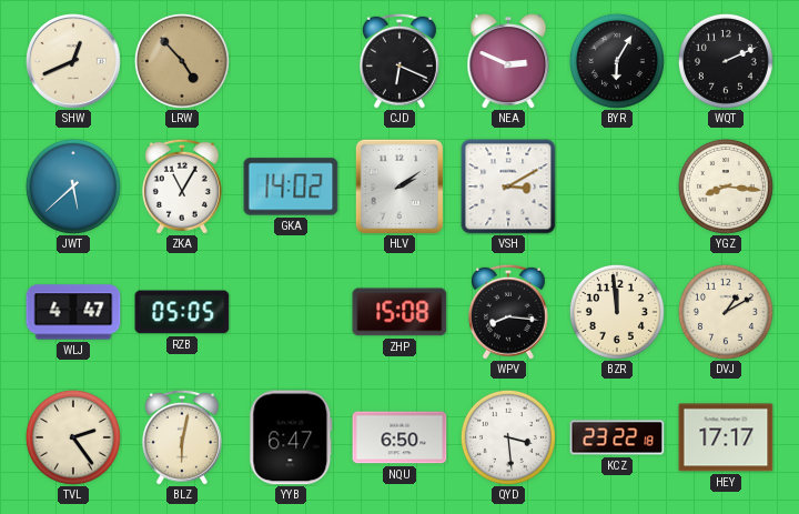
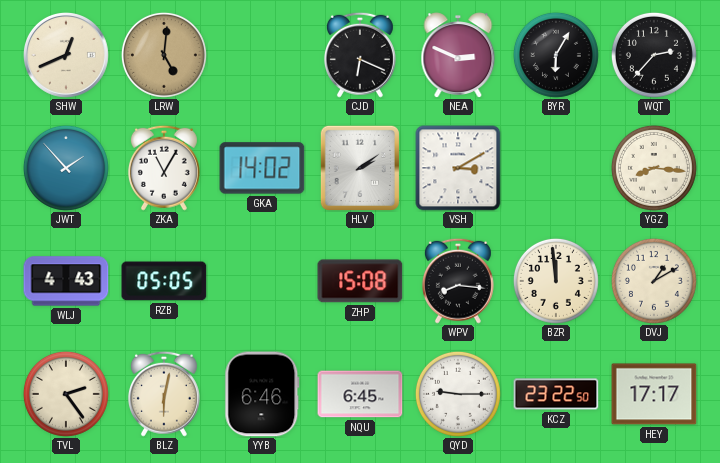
LRW: 4:53 -> 5:01
WQT: 2:11 -> 2:37
JWT: 5:38 -> 1:53
WLJ: 4:47 -> 4:43
YYB: 6:47 -> 6:46
NQU: 6:50 -> 6:45
QYD: 3:29 -> 9:15
KCZ: 23:22:18 -> 23:22:50
